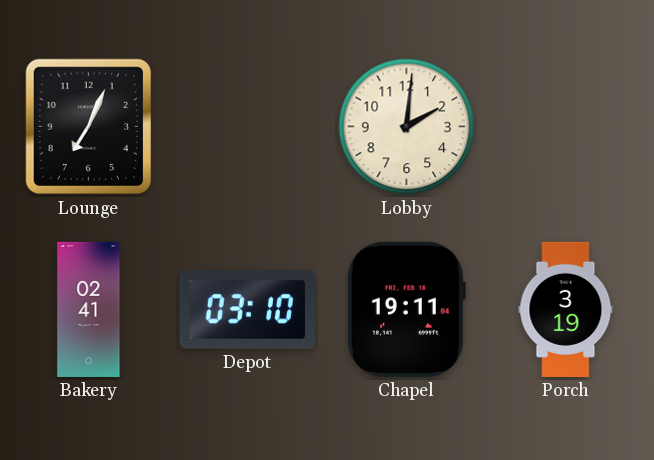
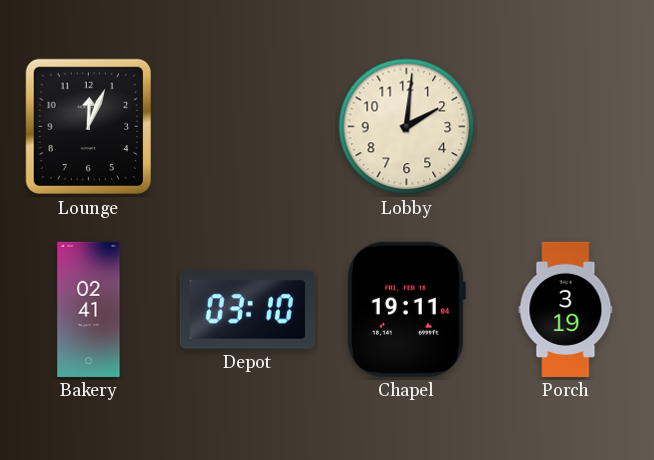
Lounge: 7:04 -> 12:04
